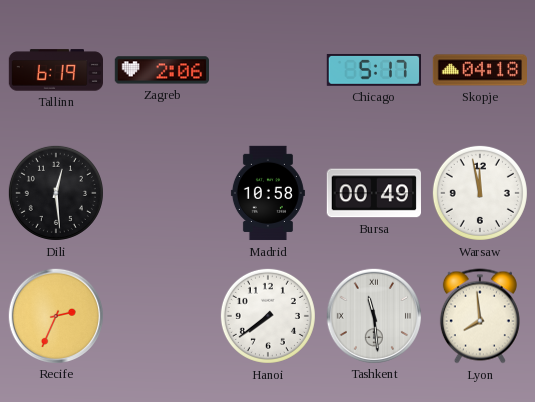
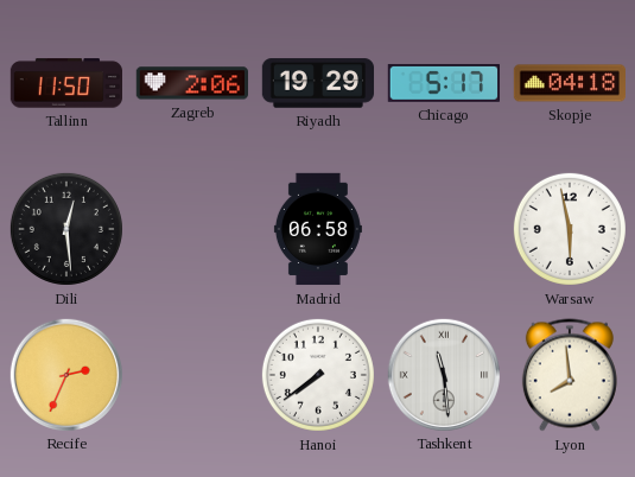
Tallinn: 6:19 -> 11:50
Riyadh: none -> 19:29
Madrid: 10:58 -> 06:58
Bursa: 00:49 -> none
Warsaw: 11:58 -> 5:58
